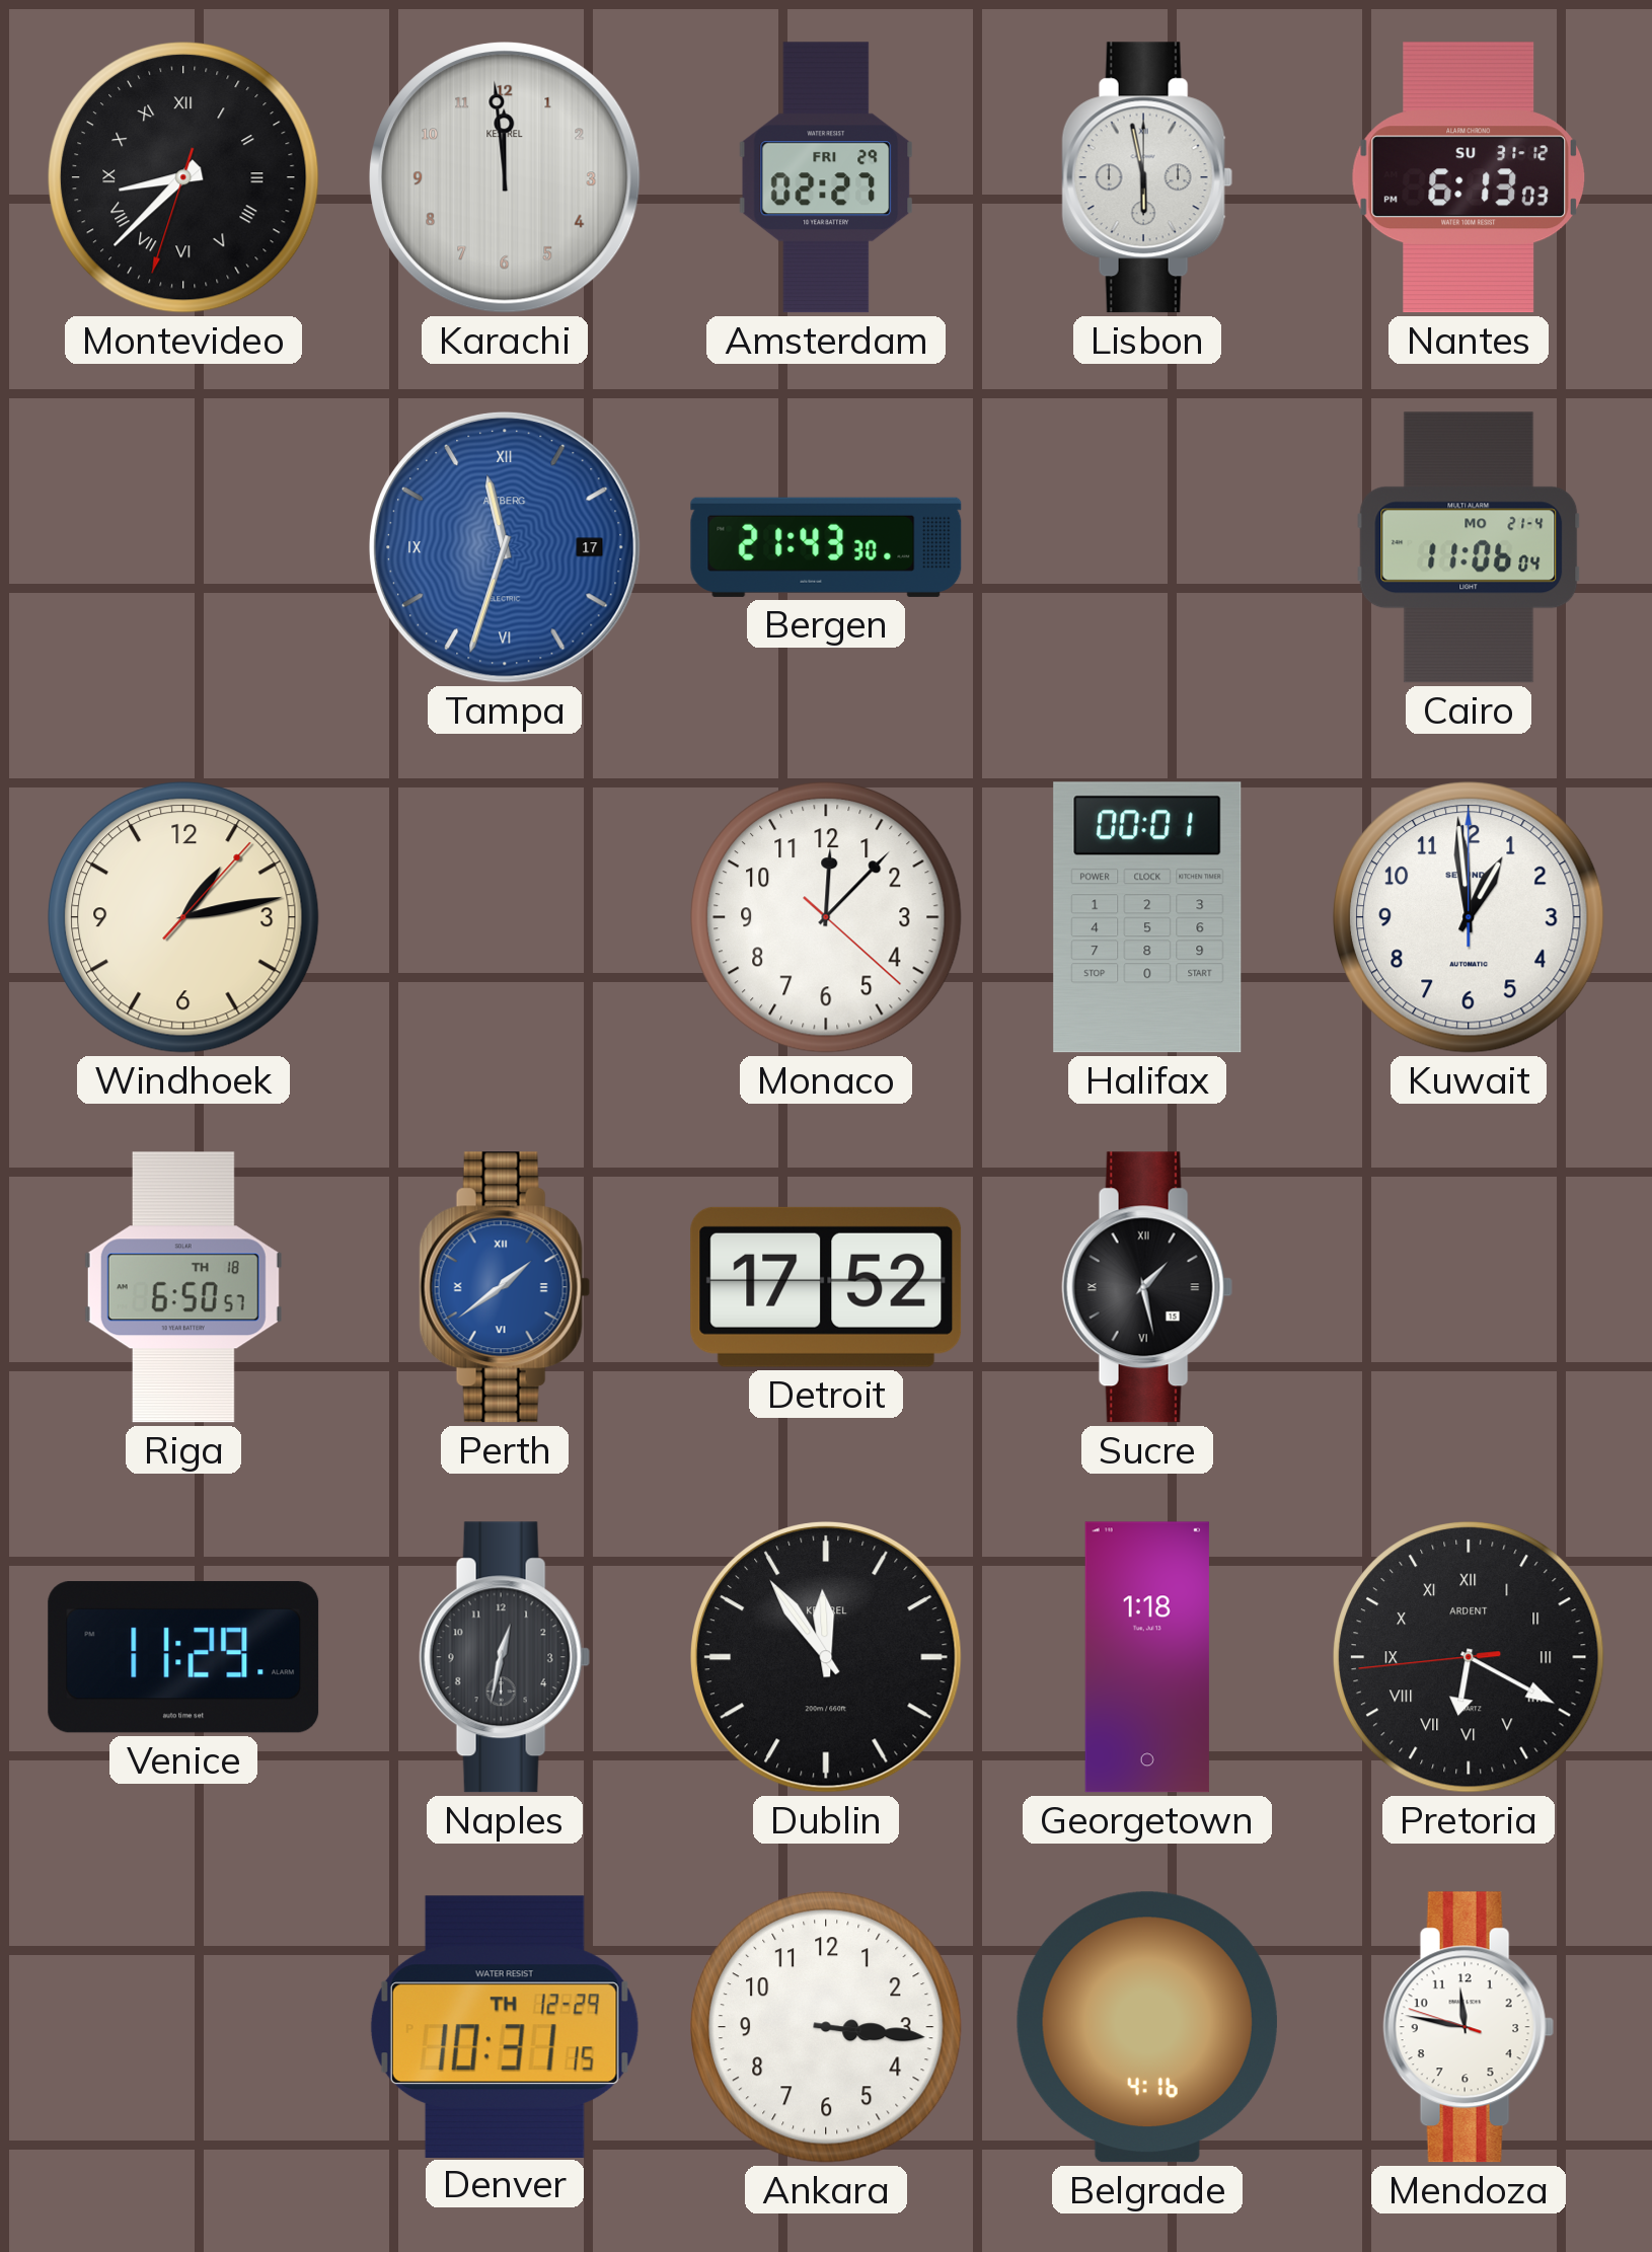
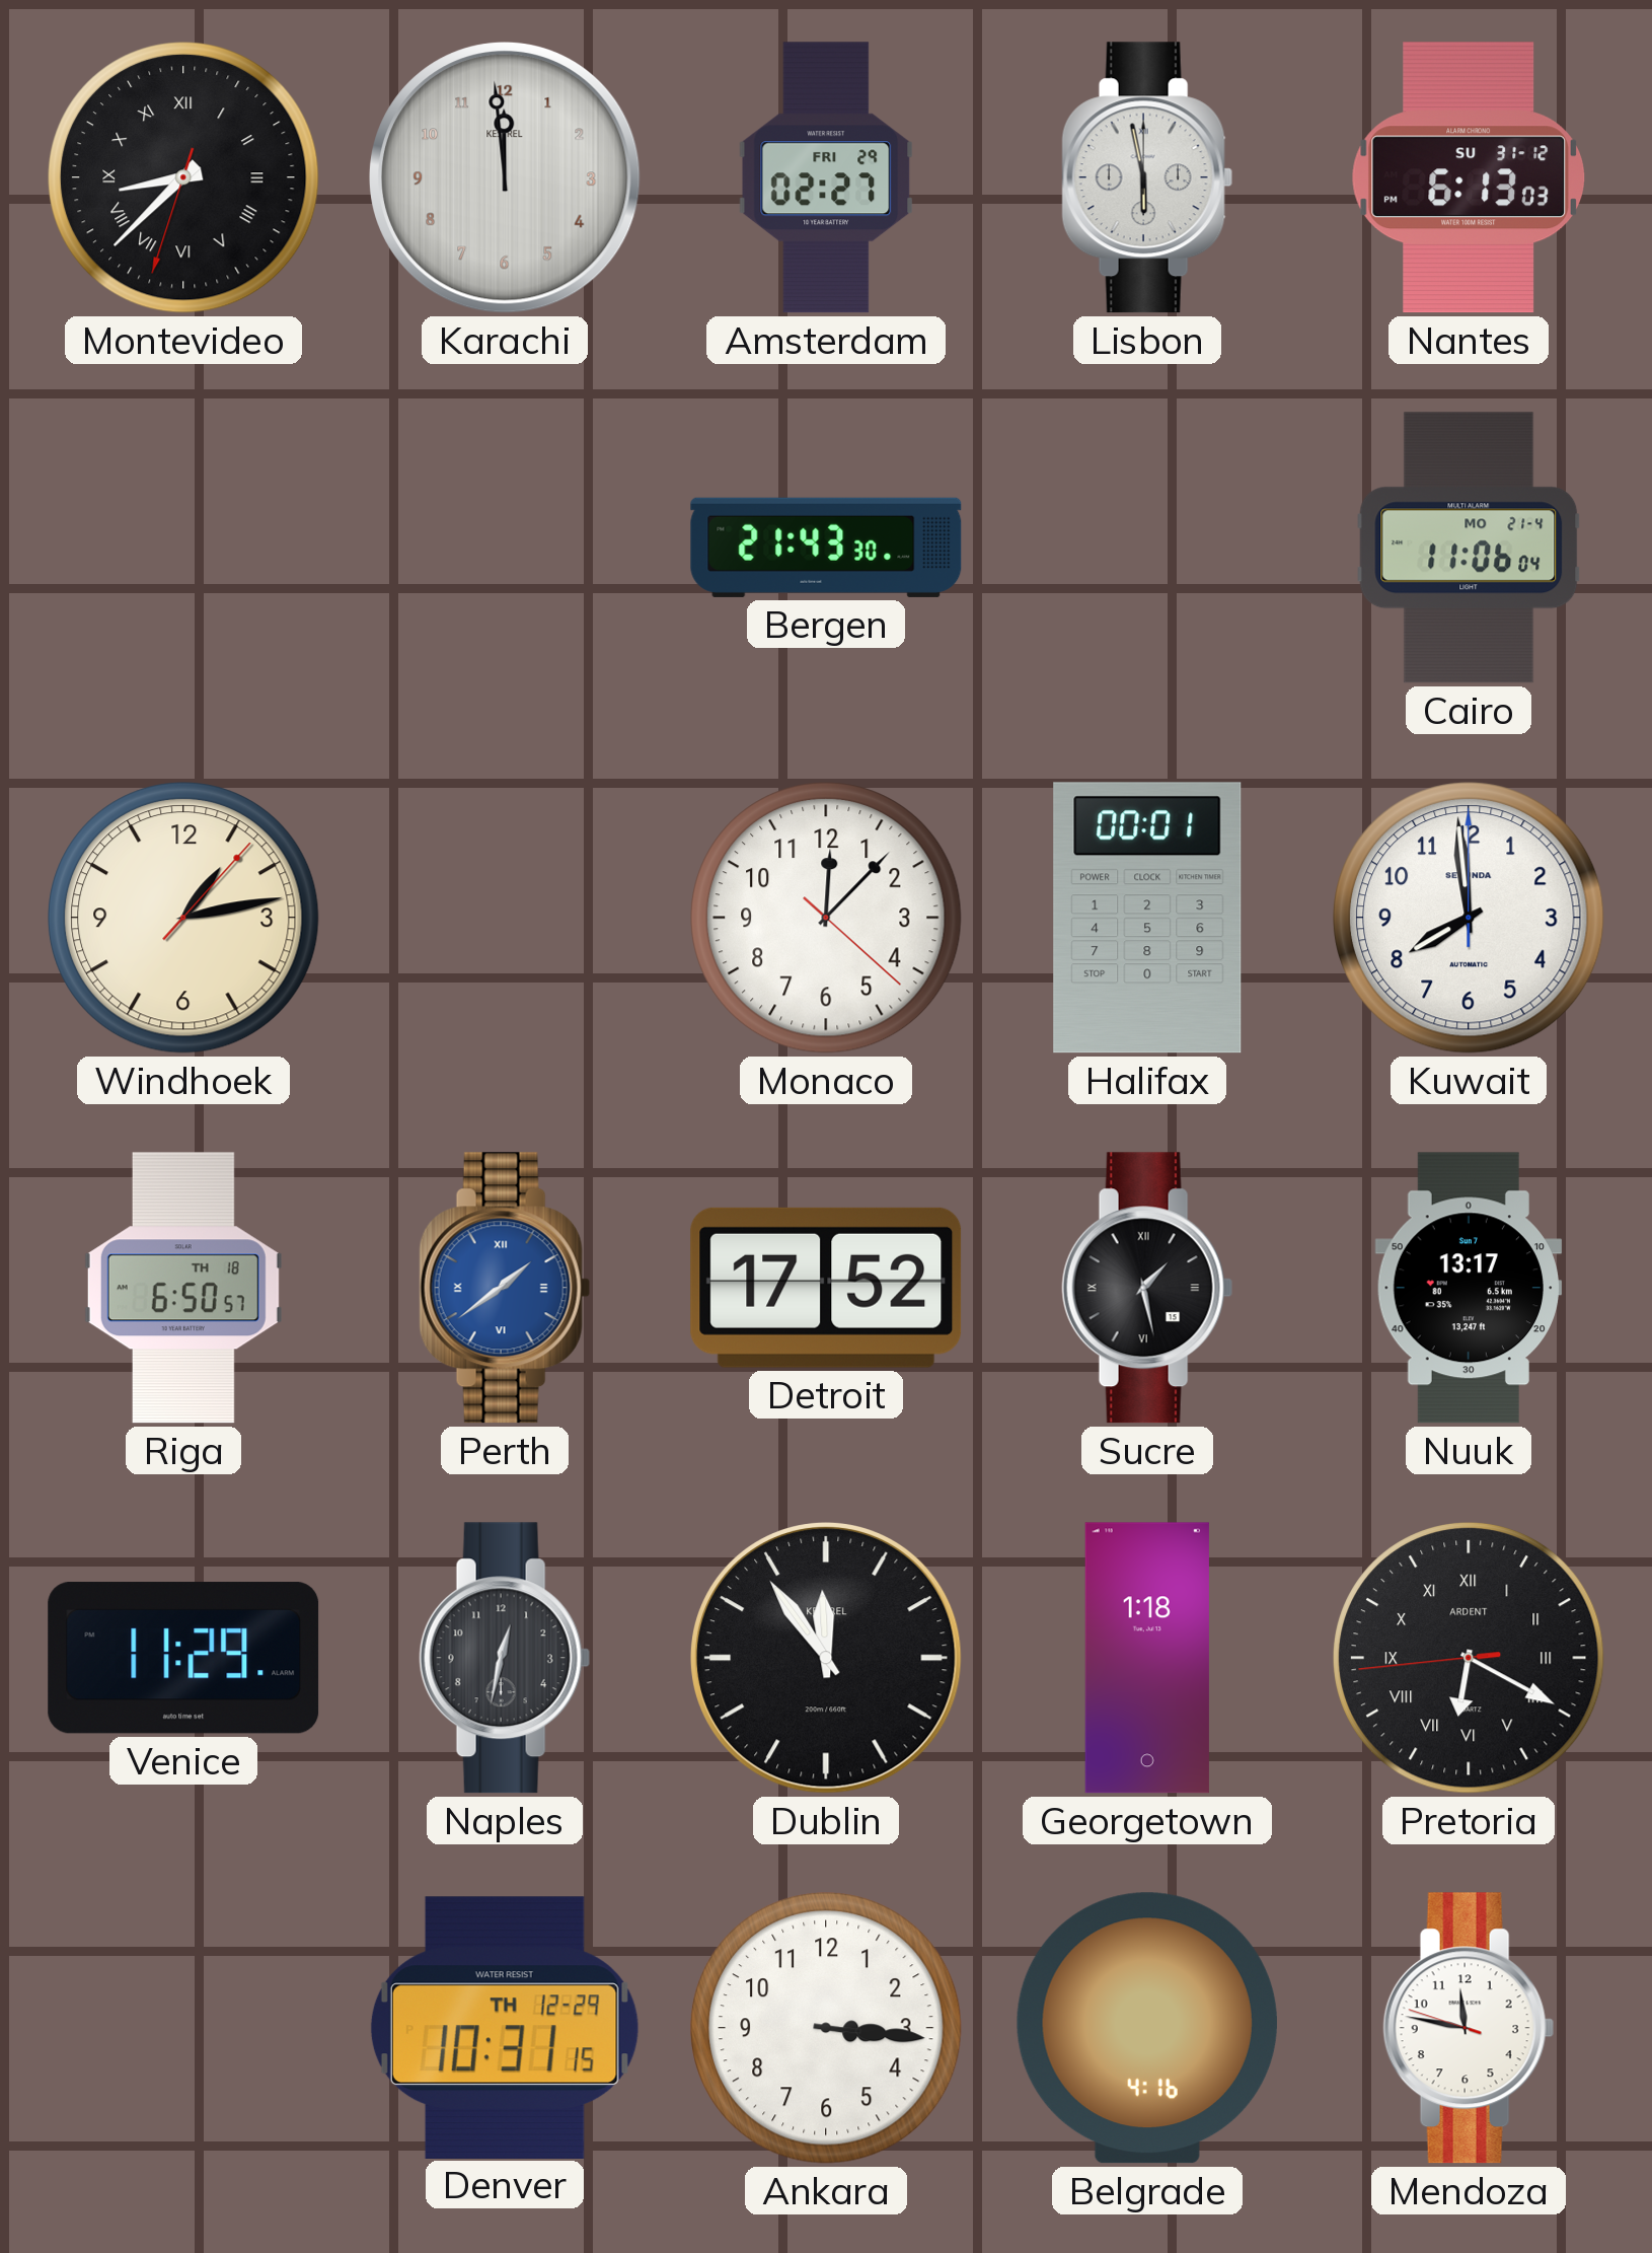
Tampa: 11:33 -> none
Kuwait: 12:59 -> 7:59
Nuuk: none -> 13:17
